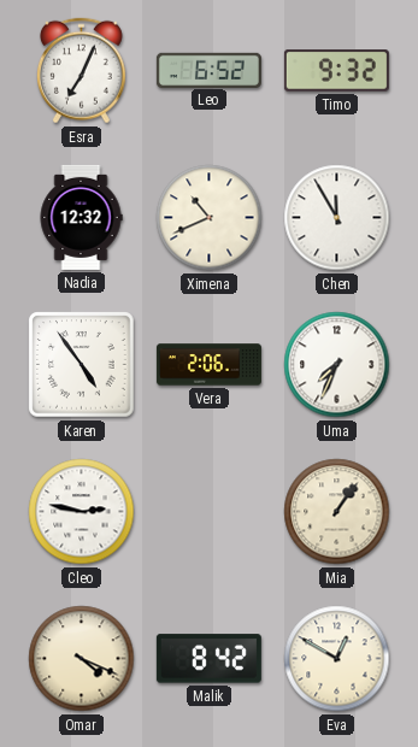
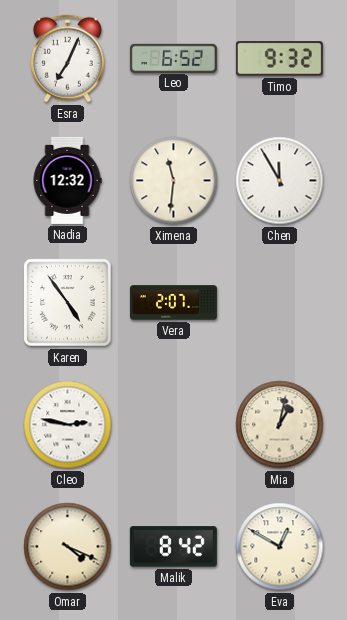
Ximena: 10:41 -> 11:31
Vera: 2:06 -> 2:07
Uma: 7:34 -> none
Mia: 1:06 -> 1:02
